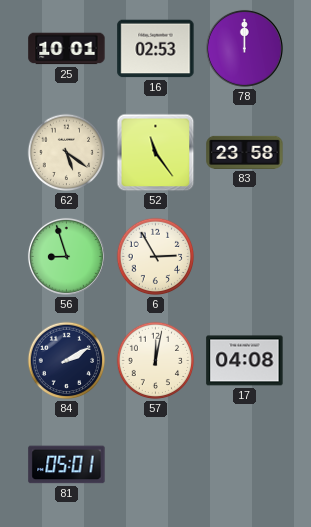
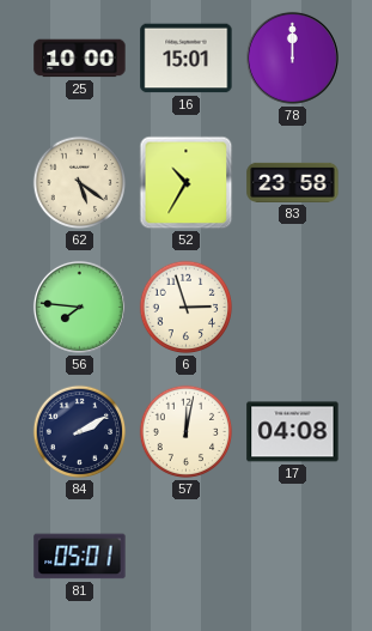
25: 10:01 -> 10:00
16: 02:53 -> 15:01
52: 11:24 -> 10:35
56: 8:57 -> 7:46
6: 2:55 -> 2:57
